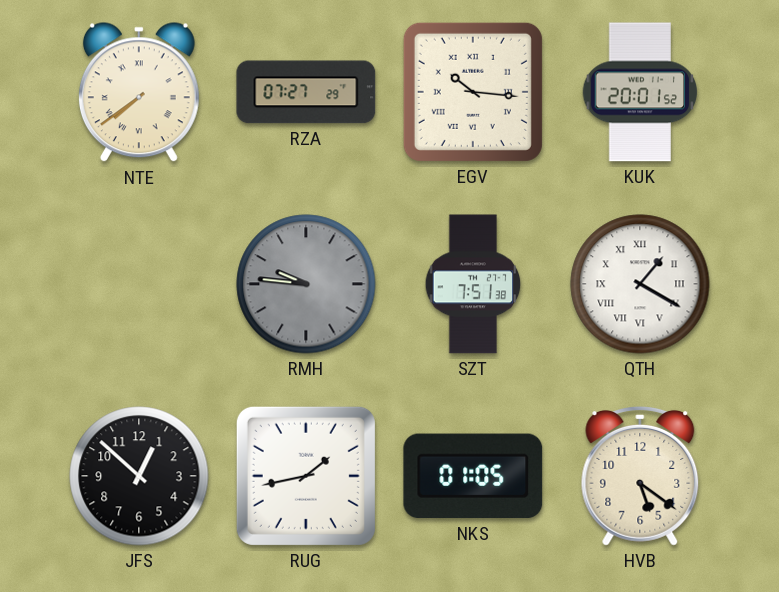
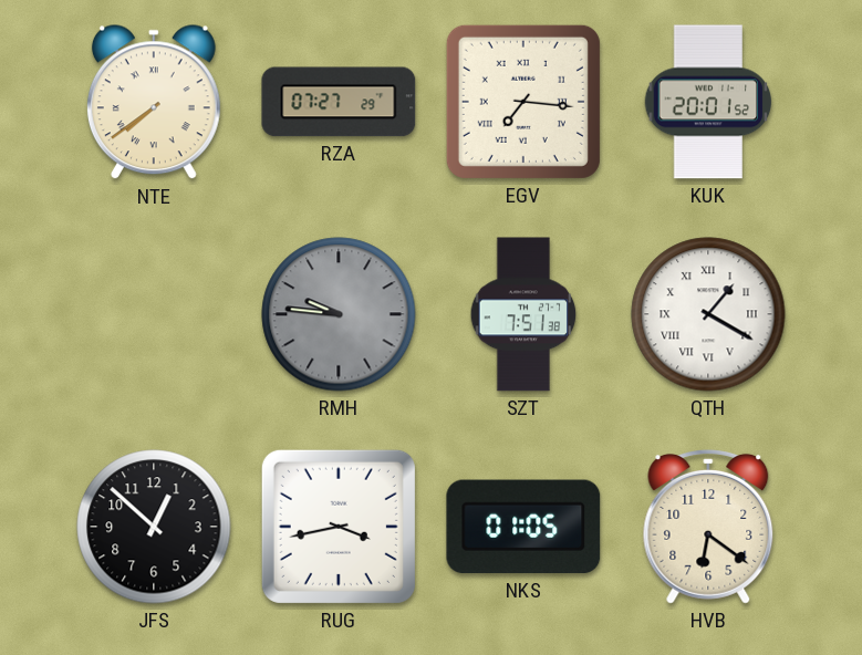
EGV: 10:16 -> 7:16
RUG: 1:43 -> 3:43
HVB: 5:21 -> 6:21
